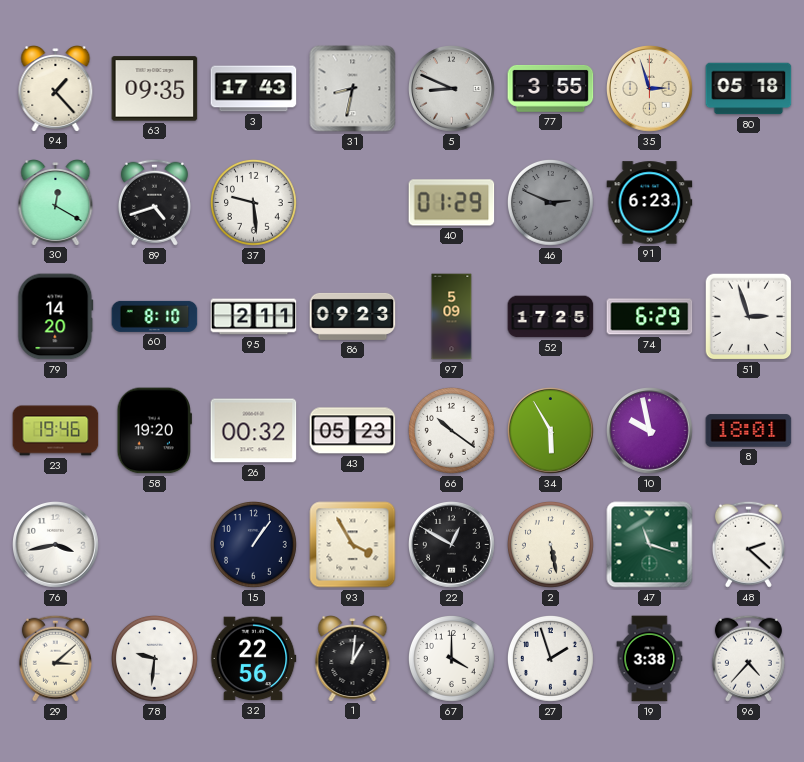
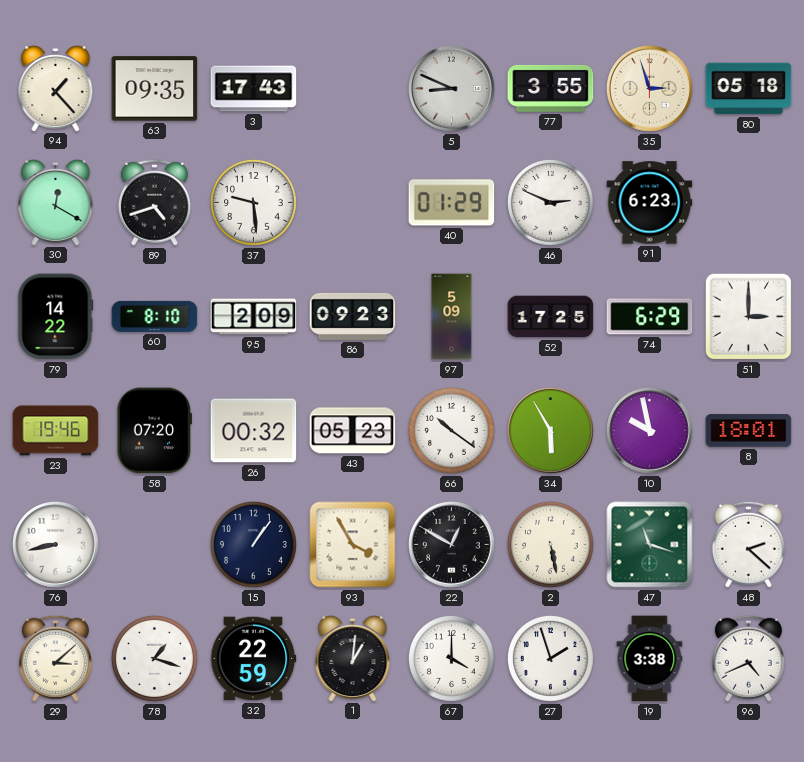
31: 8:32 -> none
46 dial: grey -> white
79: 14:20 -> 14:22
95: 2:11 -> 2:09
51: 2:57 -> 3:00
58: 19:20 -> 07:20
76: 3:43 -> 8:43
78: 9:31 -> 1:18
32: 22:56 -> 22:59
96: 4:37 -> 4:41
